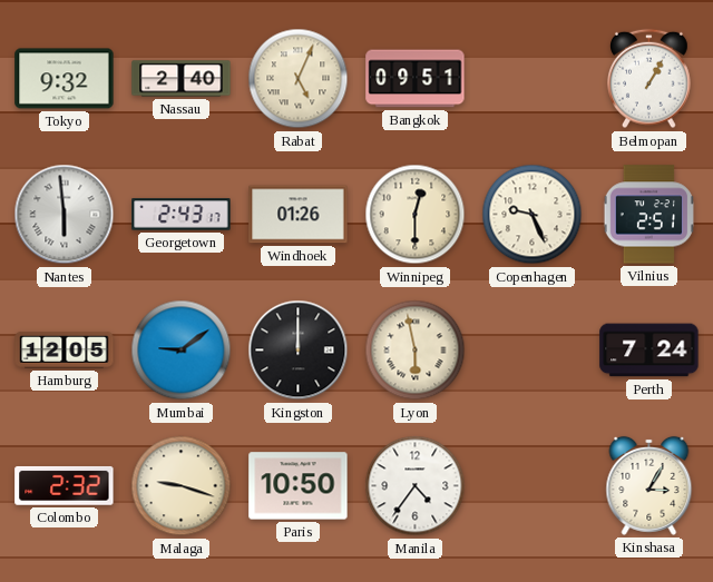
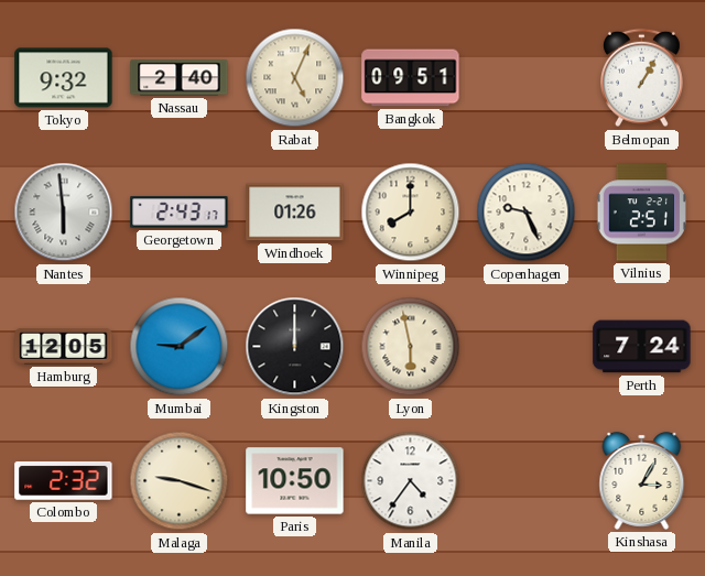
Winnipeg: 12:30 -> 8:00
